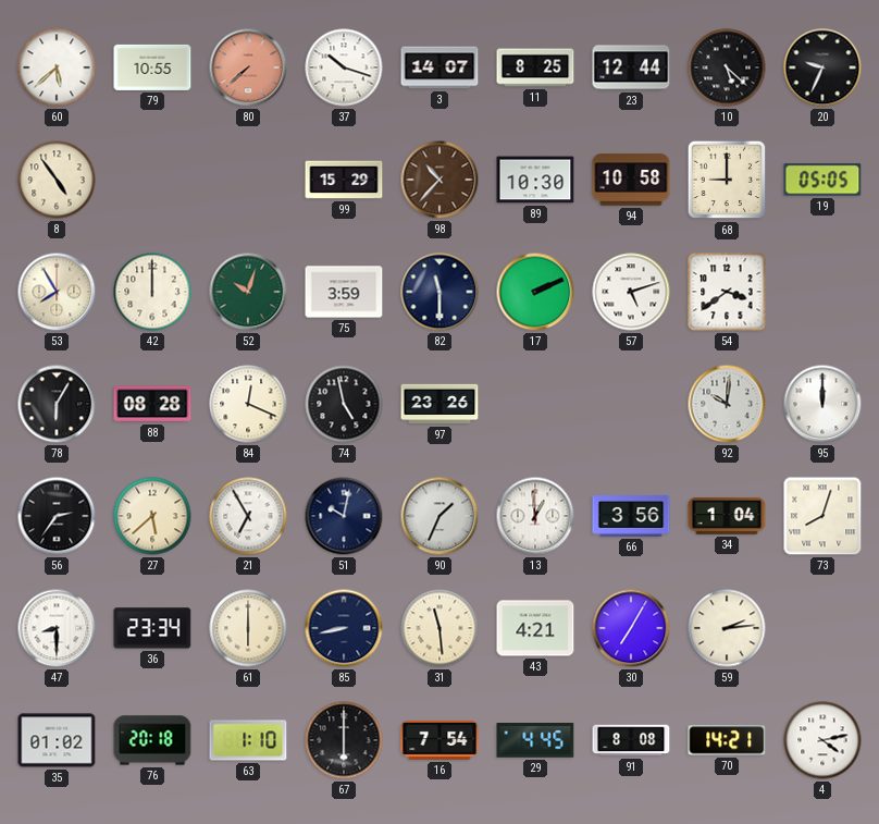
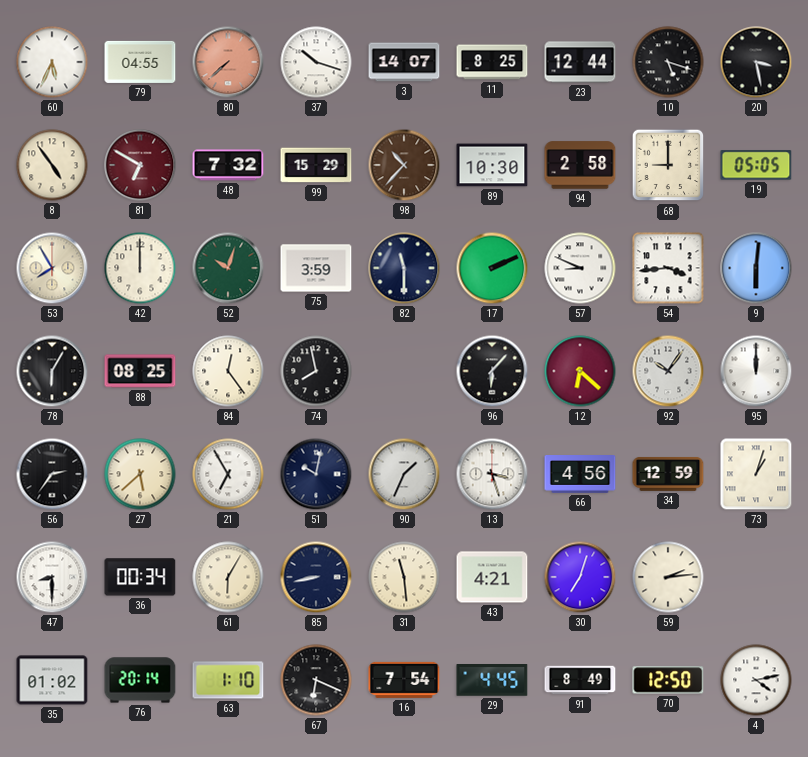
60: 5:38 -> 5:34
79: 10:55 -> 04:55
10: 5:22 -> 5:18
20: 9:34 -> 3:28
81: none -> 6:50
48: none -> 7:32
94: 10:58 -> 2:58
57: 5:12 -> 8:49
54: 3:39 -> 3:44
9: none -> 6:01
88: 08:28 -> 08:25
84: 12:19 -> 12:24
74: 4:58 -> 7:58
97: 23:26 -> none
96: none -> 6:07
12: none -> 6:22
92: 10:01 -> 10:06
13: 12:59 -> 3:27
66: 3:56 -> 4:56
34: 1:04 -> 12:59
73: 8:03 -> 1:03
36: 23:34 -> 00:34
61: 6:00 -> 6:05
30: 7:05 -> 7:03
76: 20:18 -> 20:14
67: 6:00 -> 6:19
91: 8:08 -> 8:49
70: 14:21 -> 12:50
